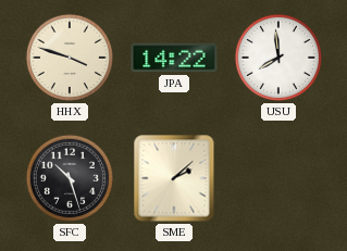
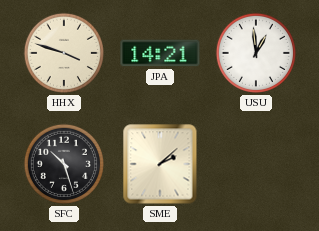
JPA: 14:22 -> 14:21
USU: 7:59 -> 12:59
